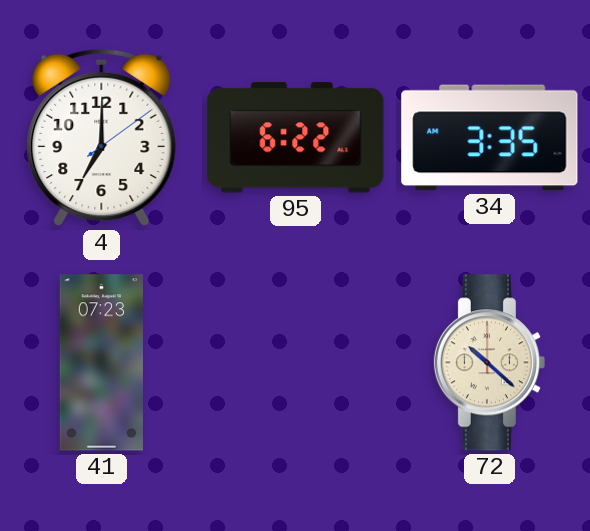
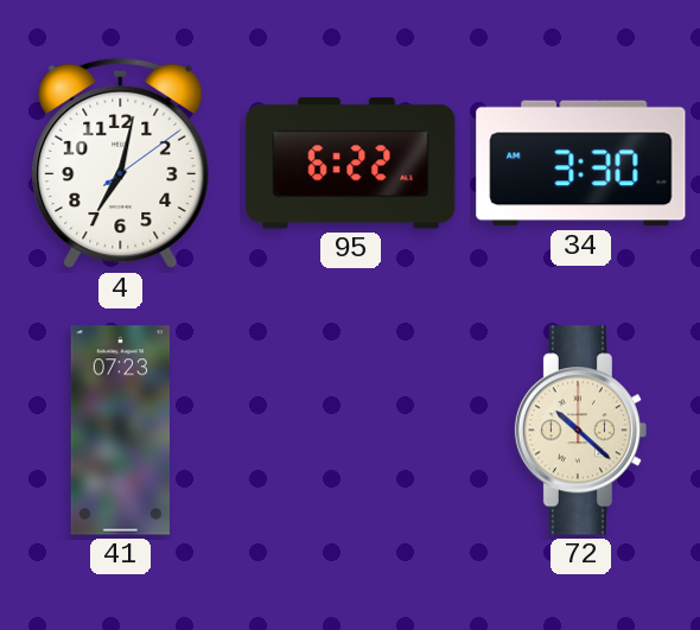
4: 7:00 -> 7:02
34: 3:35 -> 3:30
